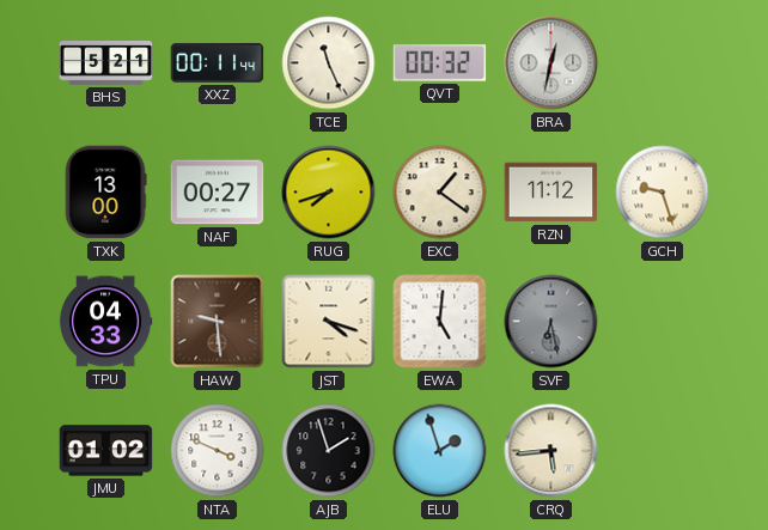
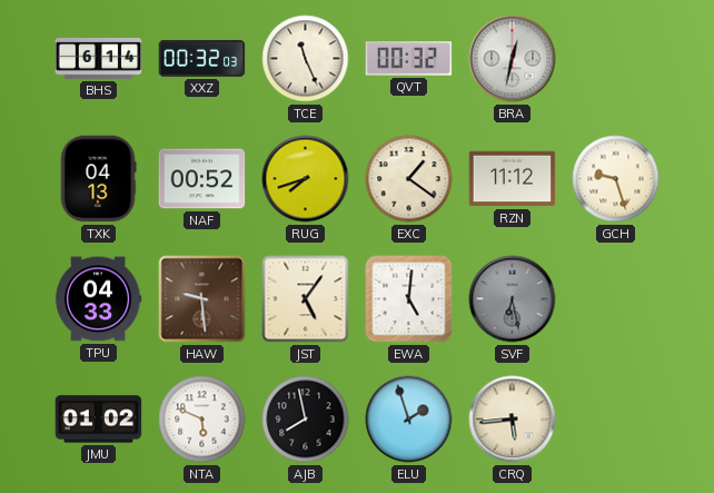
BHS: 5:21 -> 6:14
XXZ: 00:11 -> 00:32
TXK: 13:00 -> 04:13
NAF: 00:27 -> 00:52
JST: 4:18 -> 5:06
NTA: 3:49 -> 5:49
AJB: 1:57 -> 7:58
